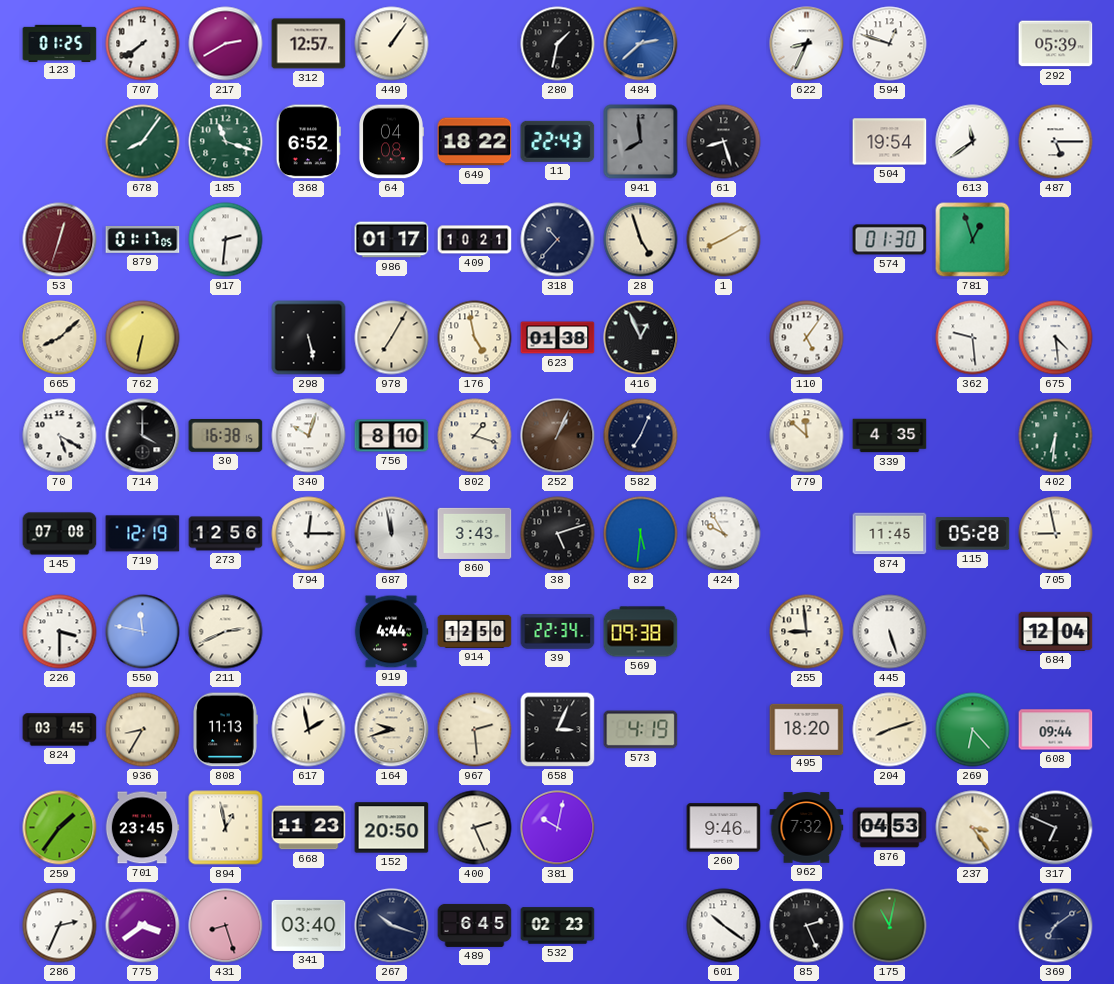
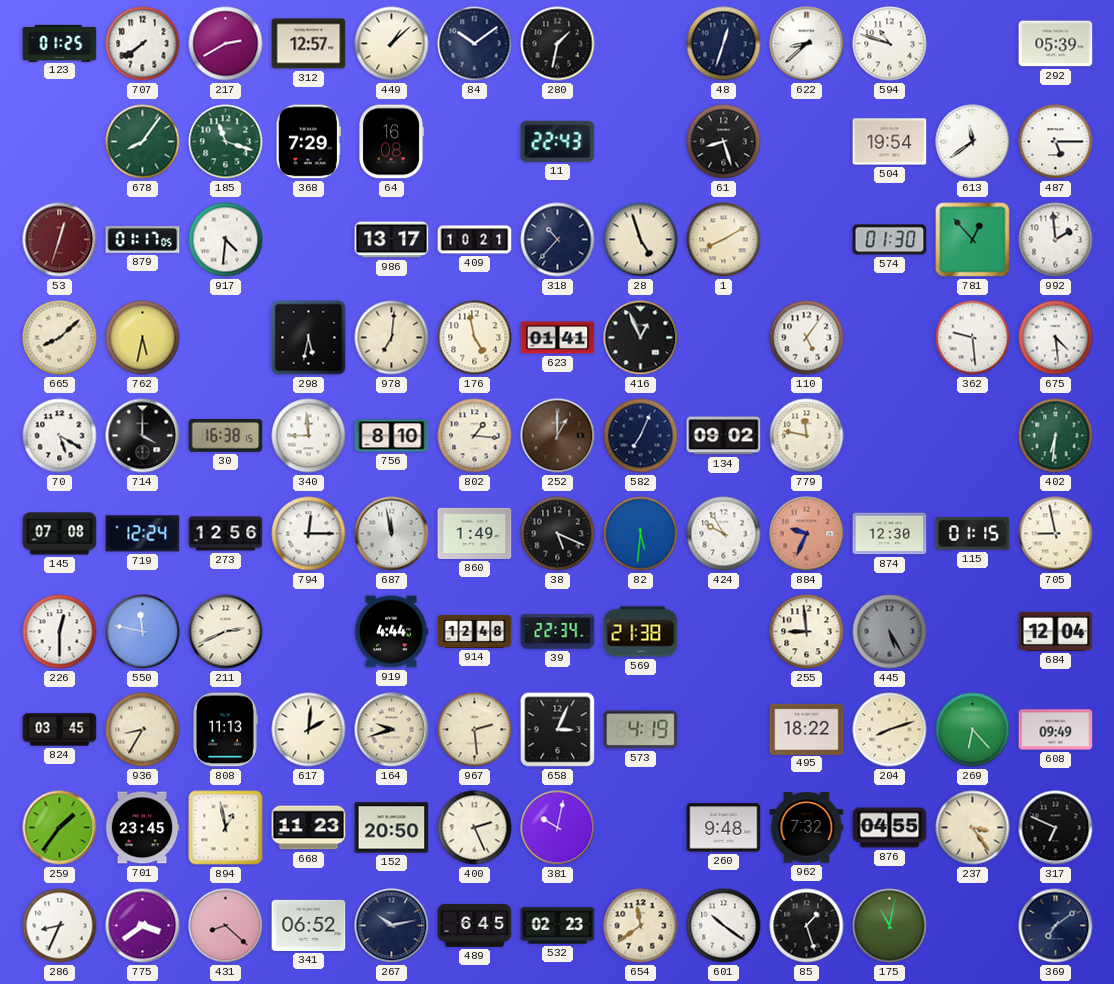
449: 1:06 -> 1:08
84: none -> 10:09
484: 2:38 -> none
48: none -> 12:33
622: 8:34 -> 8:38
594: 12:48 -> 10:48
368: 6:52 -> 7:29
64: 04:08 -> 16:08
649: 18:22 -> none
941: 7:59 -> none
917: 2:31 -> 4:31
986: 01:17 -> 13:17
781: 12:57 -> 12:53
992: none -> 1:59
762: 6:32 -> 5:32
298: 5:28 -> 5:32
978: 7:05 -> 7:01
623: 01:38 -> 01:41
340: 10:03 -> 8:59
802: 1:18 -> 1:16
252: 1:04 -> 1:00
134: none -> 09:02
779: 11:52 -> 11:47
339: 4:35 -> none
719: 12:19 -> 12:24
860: 3:43 -> 1:49
38: 5:12 -> 5:19
884: none -> 9:34
874: 11:45 -> 12:30
115: 05:28 -> 01:15
226: 3:30 -> 12:30
914: 12:50 -> 12:48
569: 09:38 -> 21:38
445: 5:27 -> 5:25
445 dial: white -> grey
617: 1:58 -> 2:01
495: 18:20 -> 18:22
608: 09:44 -> 09:49
260: 9:46 -> 9:48
876: 04:53 -> 04:55
286: 2:34 -> 8:34
431: 8:27 -> 8:22
341: 03:40 -> 06:52
267: 10:18 -> 10:13
654: none -> 11:39
85: 2:26 -> 1:27
